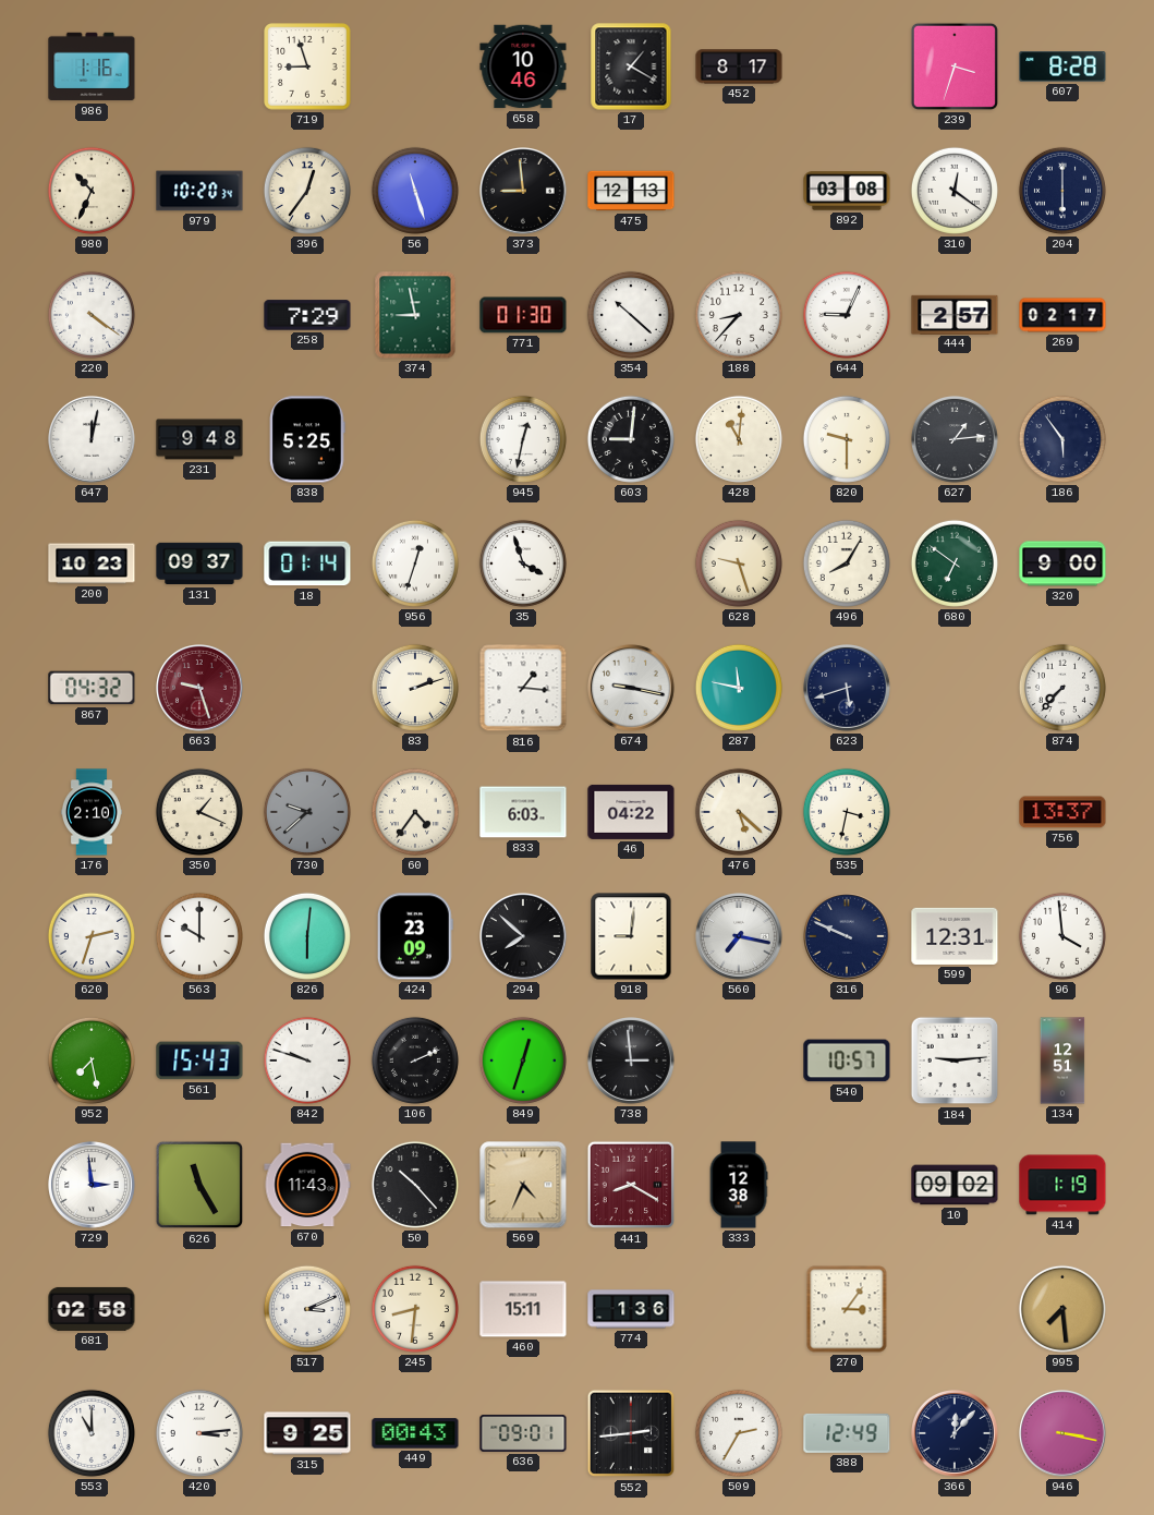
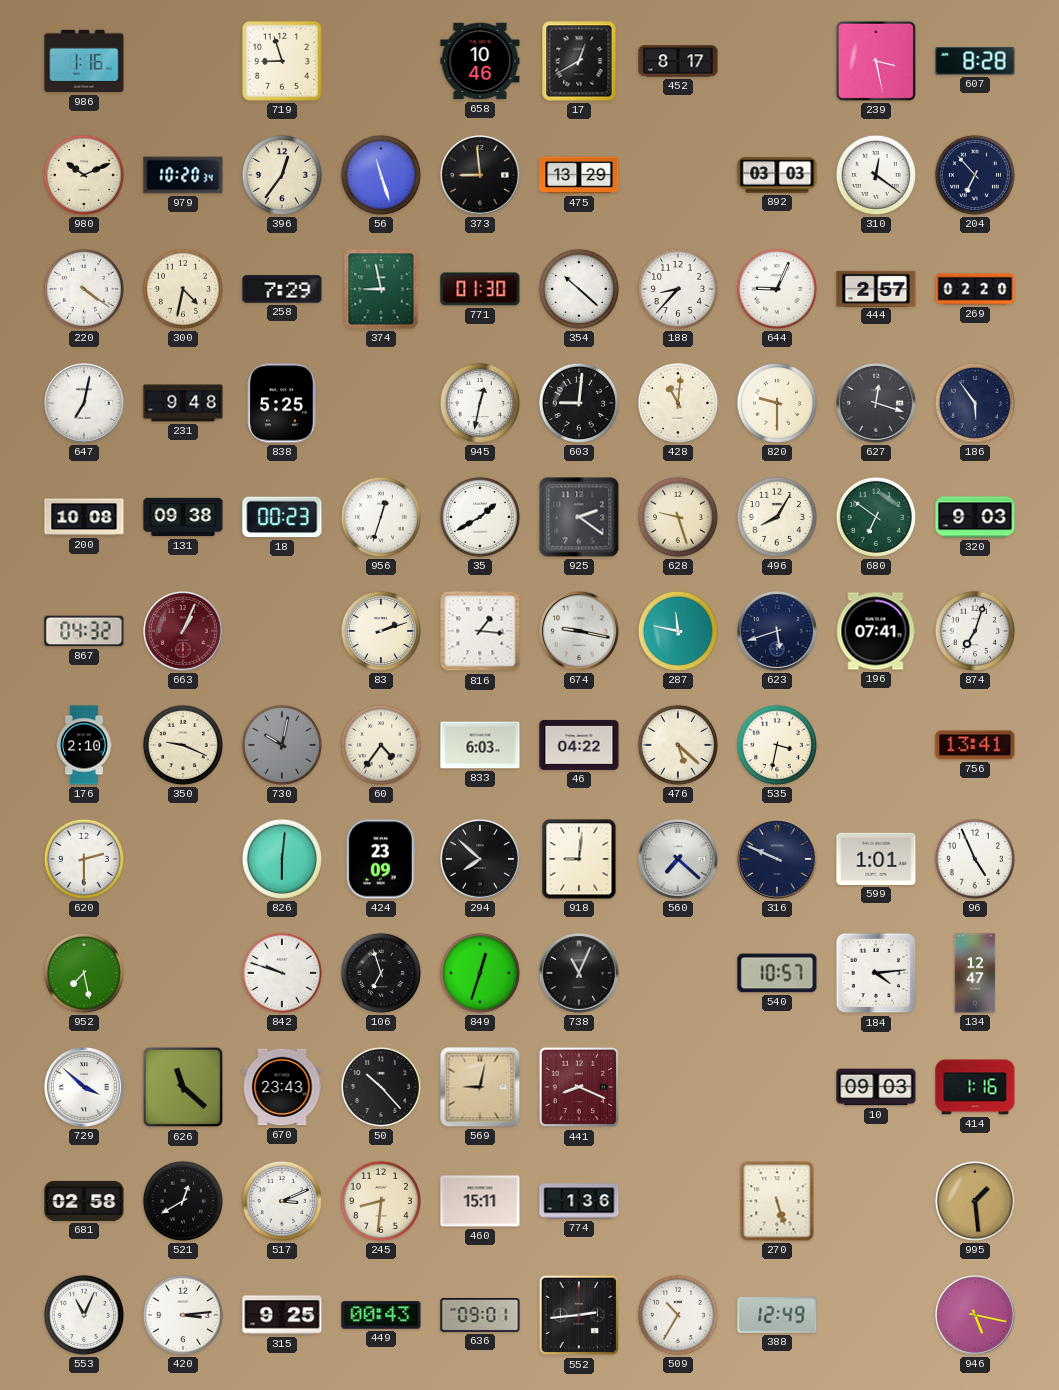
17: 1:20 -> 12:40
239: 3:33 -> 3:28
980: 10:34 -> 10:11
475: 12:13 -> 13:29
892: 03:08 -> 03:03
204: 6:00 -> 6:53
300: none -> 4:32
269: 02:17 -> 02:20
647: 12:02 -> 7:02
627: 1:14 -> 12:18
200: 10:23 -> 10:08
131: 09:37 -> 09:38
18: 01:14 -> 00:23
35: 3:57 -> 1:40
925: none -> 2:21
320: 9:00 -> 9:03
663: 9:27 -> 1:04
196: none -> 07:41
874: 7:37 -> 7:03
350: 1:19 -> 9:19
730: 9:38 -> 10:02
756: 13:37 -> 13:41
620: 2:33 -> 2:30
563: 10:00 -> none
560: 7:17 -> 7:22
599: 12:31 -> 1:01
96: 3:59 -> 4:56
561: 15:43 -> none
106: 2:11 -> 6:57
738: 2:59 -> 11:04
184: 9:14 -> 4:14
134: 12:51 -> 12:47
729: 2:59 -> 3:52
626: 11:25 -> 11:22
670: 11:43 -> 23:43
569: 4:34 -> 9:02
441: 8:20 -> 8:19
333: 12:38 -> none
10: 09:02 -> 09:03
414: 1:19 -> 1:16
521: none -> 12:40
270: 3:06 -> 5:27
995: 7:29 -> 1:29
553: 11:00 -> 11:04
509: 2:35 -> 10:35
366: 12:07 -> none
946: 3:17 -> 5:17
